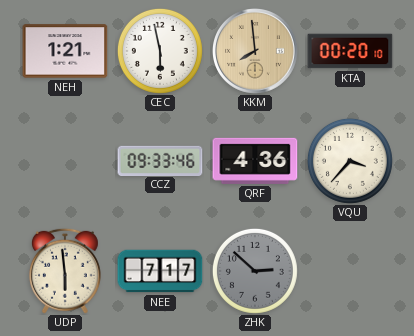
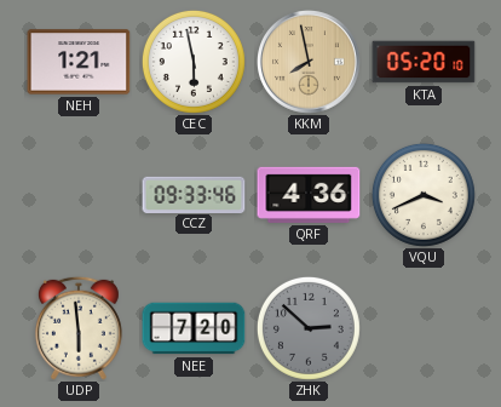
KKM: 7:59 -> 7:58
KTA: 00:20 -> 05:20
VQU: 3:37 -> 3:41
NEE: 7:17 -> 7:20
